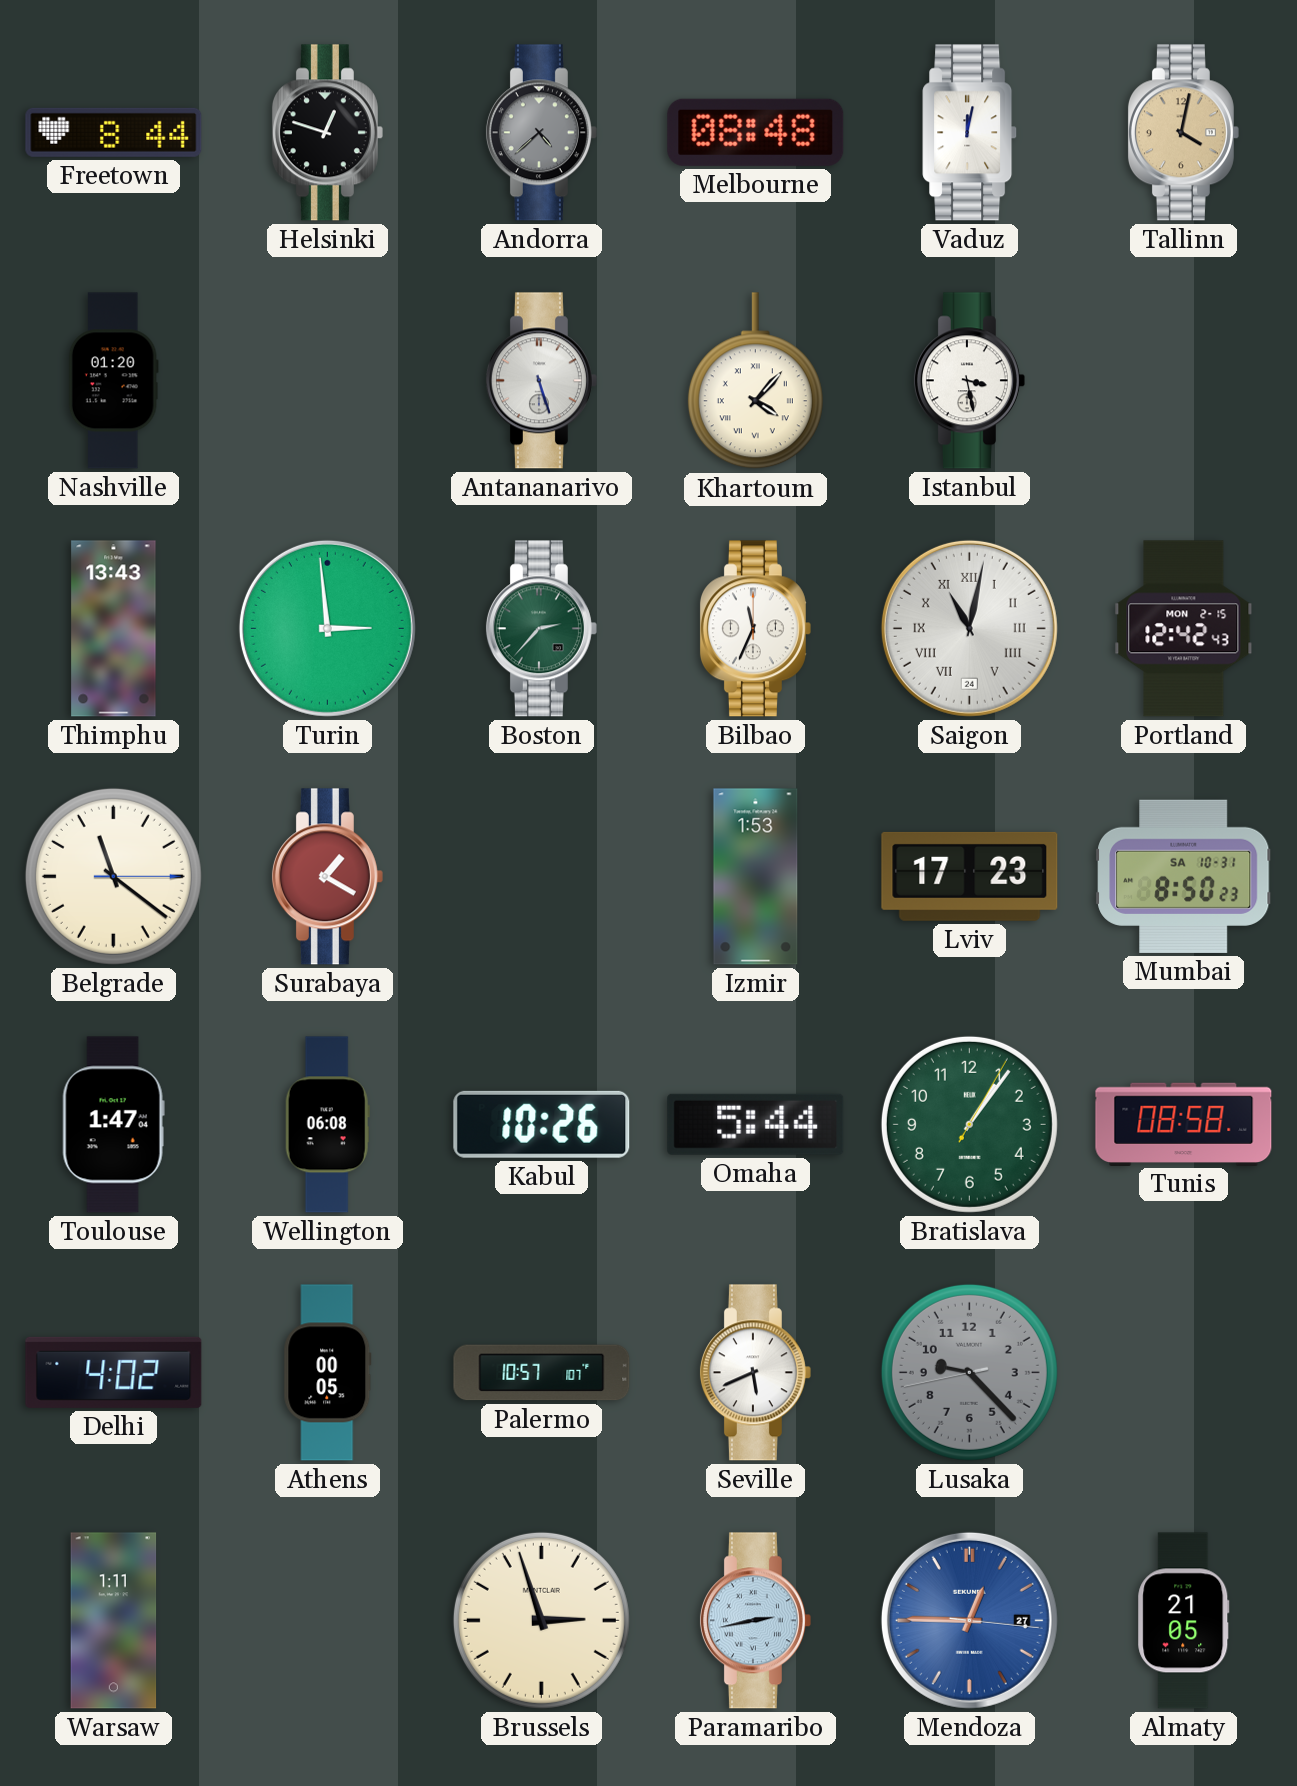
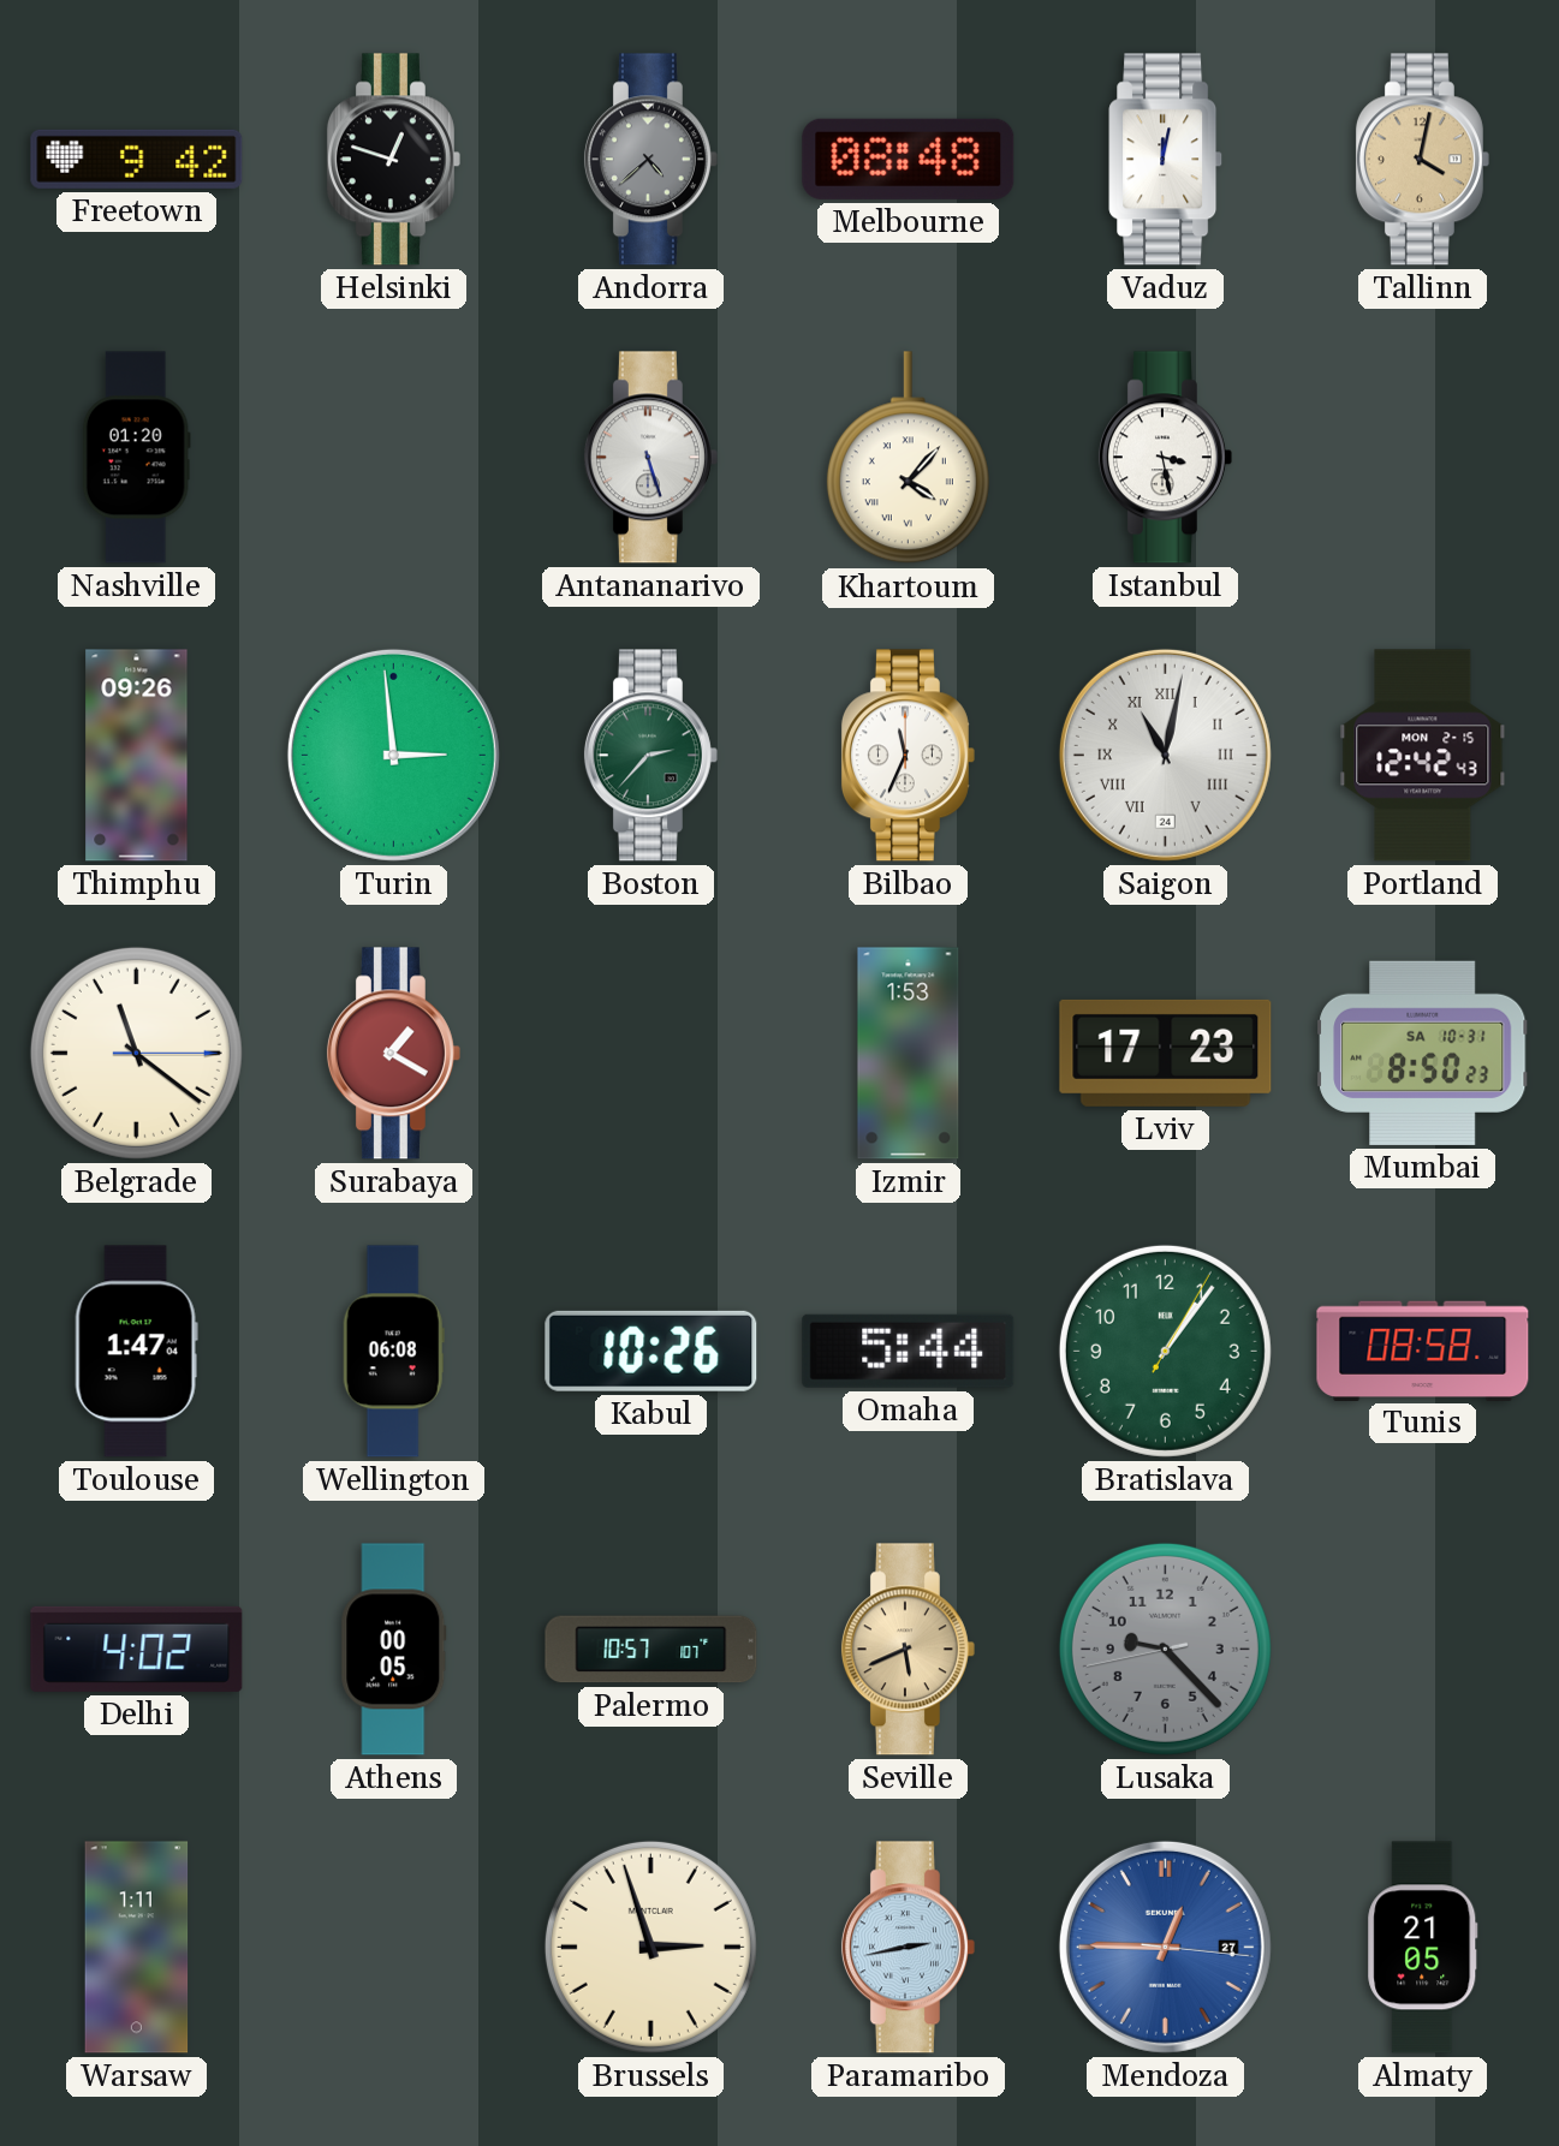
Freetown: 8:44 -> 9:42
Thimphu: 13:43 -> 09:26
Seville dial: white -> champagne
